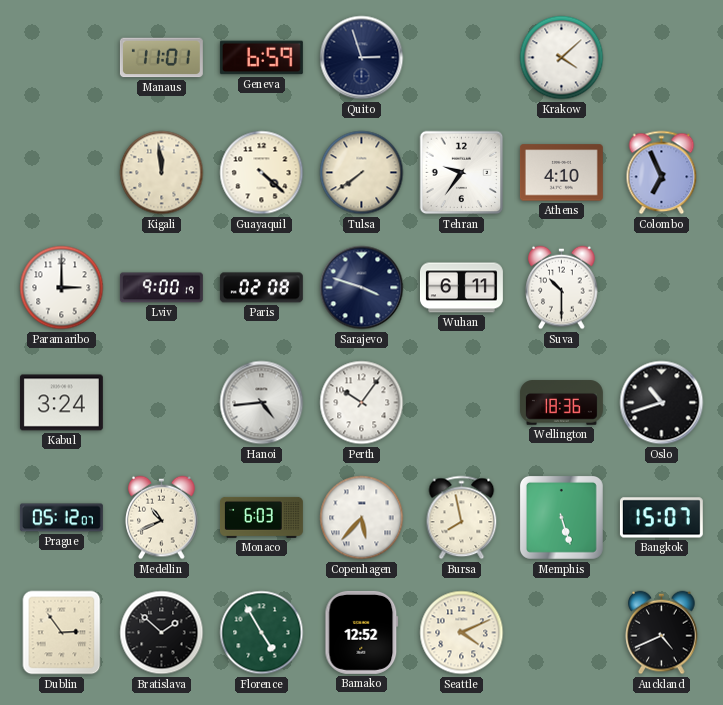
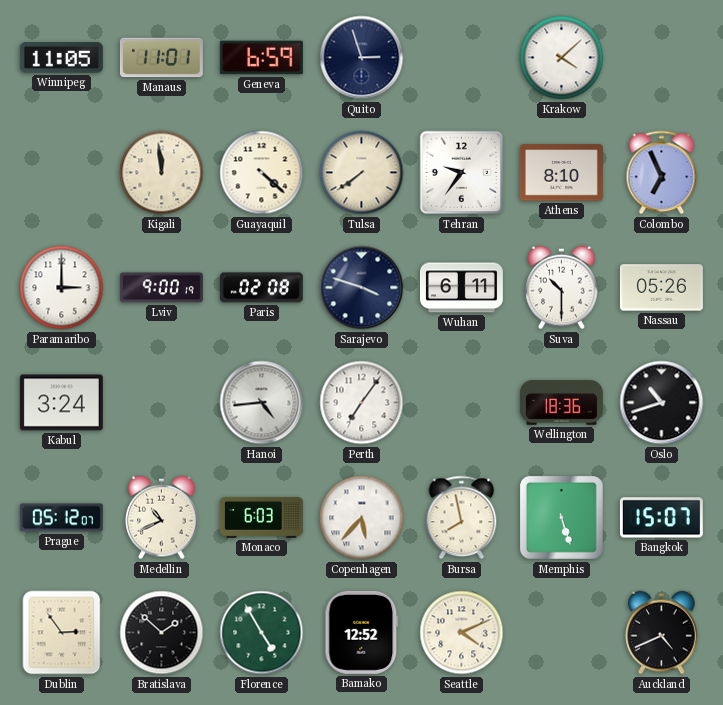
Winnipeg: none -> 11:05
Athens: 4:10 -> 8:10
Nassau: none -> 05:26
Perth: 10:06 -> 7:06
